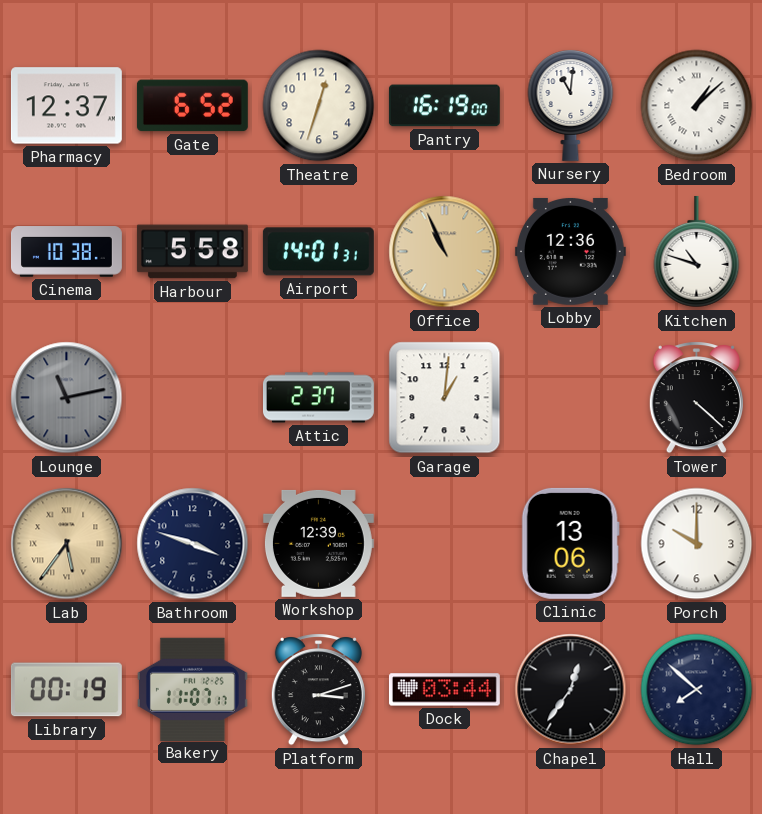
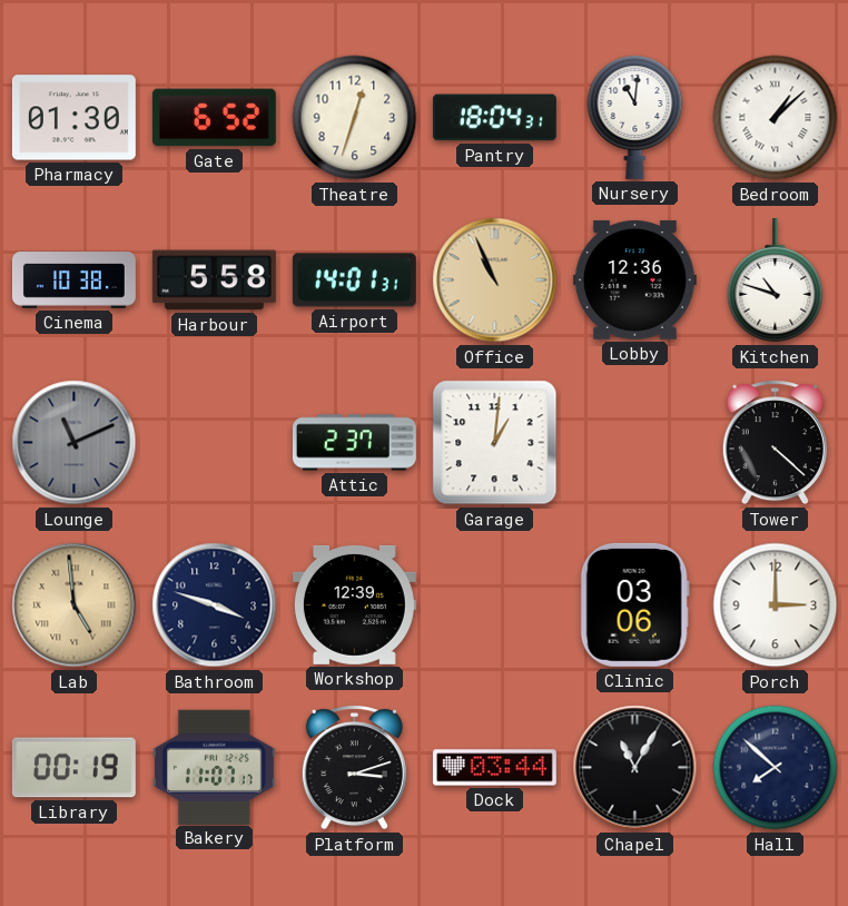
Pharmacy: 12:37 -> 01:30
Pantry: 16:19 -> 18:04
Lounge: 11:13 -> 11:11
Lab: 5:36 -> 4:59
Clinic: 13:06 -> 03:06
Porch: 10:00 -> 3:00
Chapel: 12:36 -> 11:05
